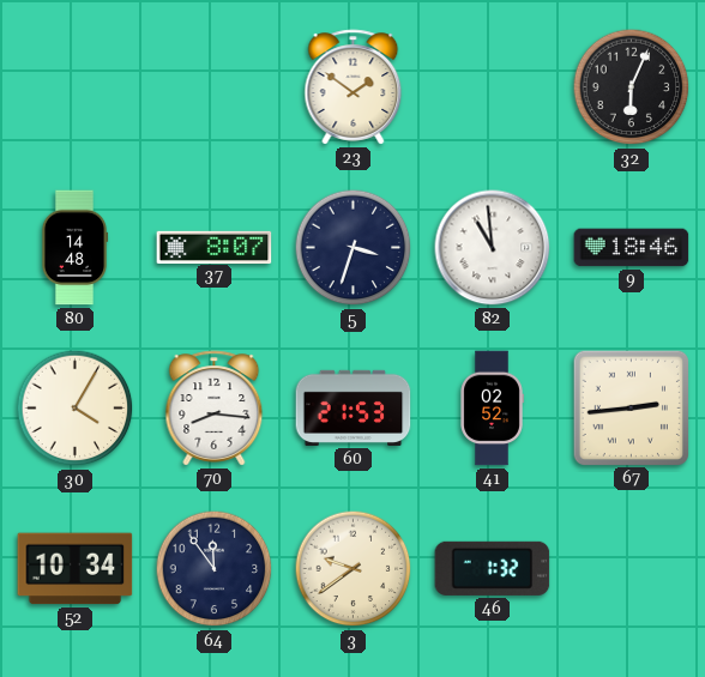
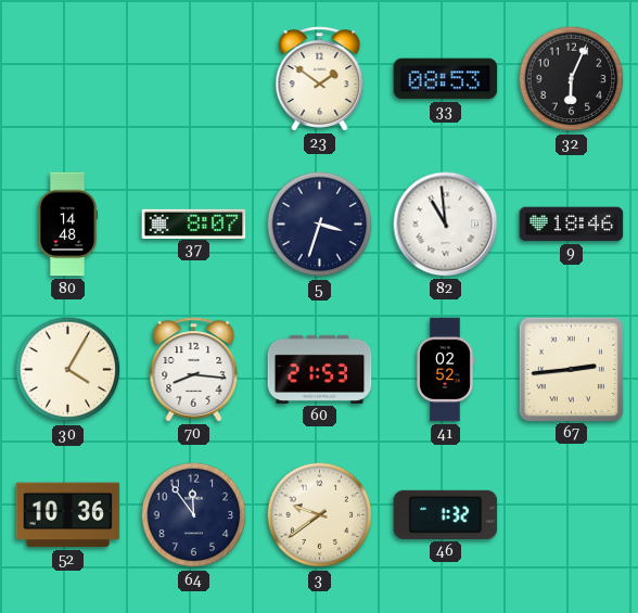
33: none -> 08:53
52: 10:34 -> 10:36
